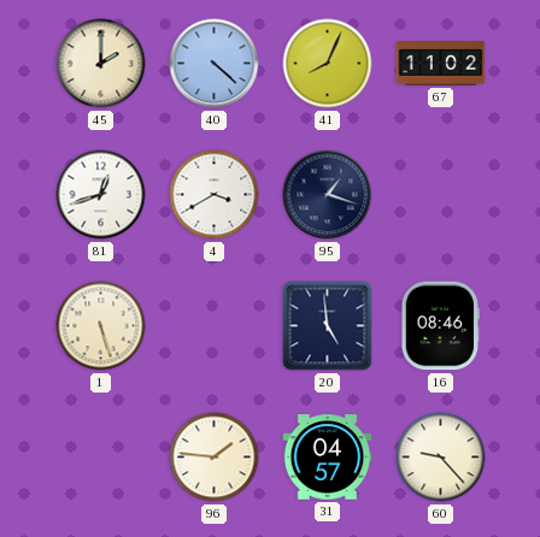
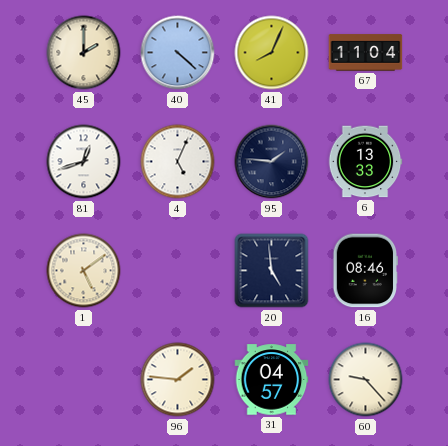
67: 11:02 -> 11:04
4: 3:40 -> 5:04
95: 1:18 -> 1:46
6: none -> 13:33
1: 5:27 -> 5:09
